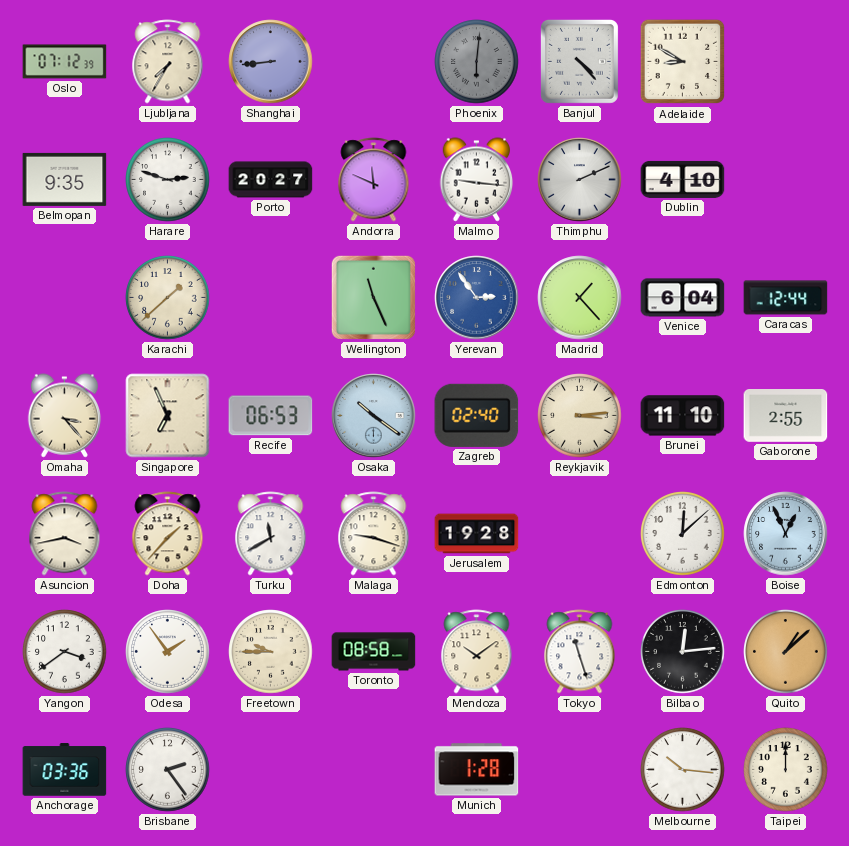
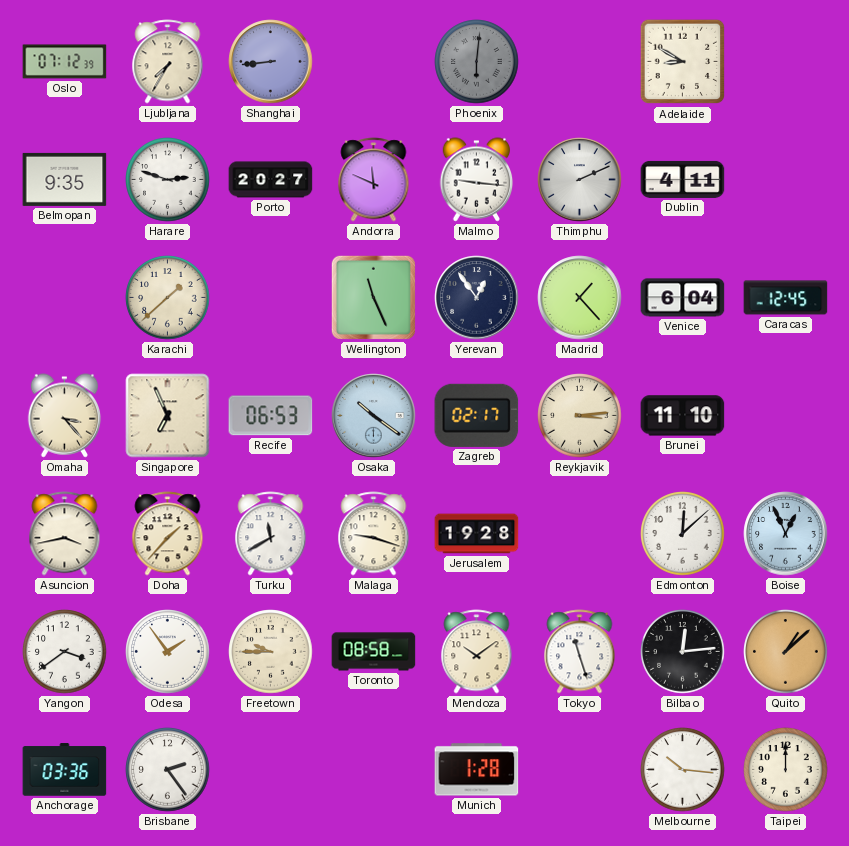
Banjul: 4:23 -> none
Dublin: 4:10 -> 4:11
Yerevan: 2:54 -> 12:54
Yerevan dial: blue -> navy
Caracas: 12:44 -> 12:45
Zagreb: 02:40 -> 02:17
Gaborone: 2:55 -> none
